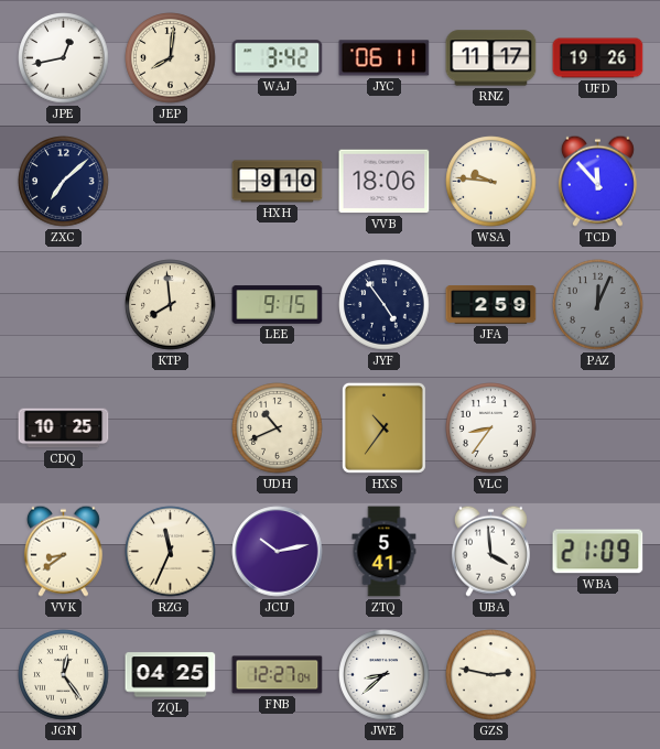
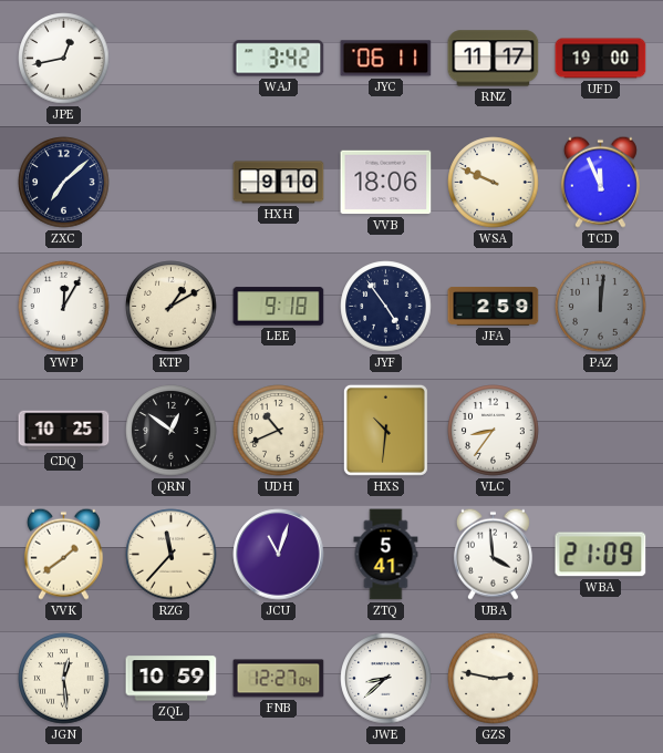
JEP: 8:01 -> none
UFD: 19:26 -> 19:00
WSA: 9:46 -> 9:49
TCD: 11:53 -> 11:56
YWP: none -> 12:05
KTP: 7:59 -> 1:10
LEE: 9:15 -> 9:18
PAZ: 12:04 -> 12:01
QRN: none -> 12:51
HXS: 10:36 -> 10:31
VVK: 8:39 -> 1:39
RZG: 11:34 -> 11:37
JCU: 10:13 -> 11:03
JGN: 12:24 -> 12:29
ZQL: 04:25 -> 10:59
